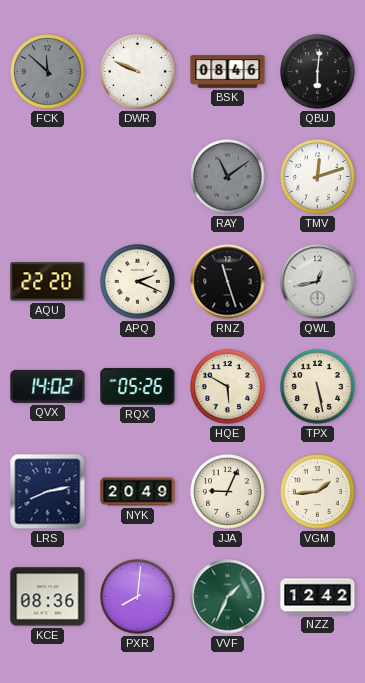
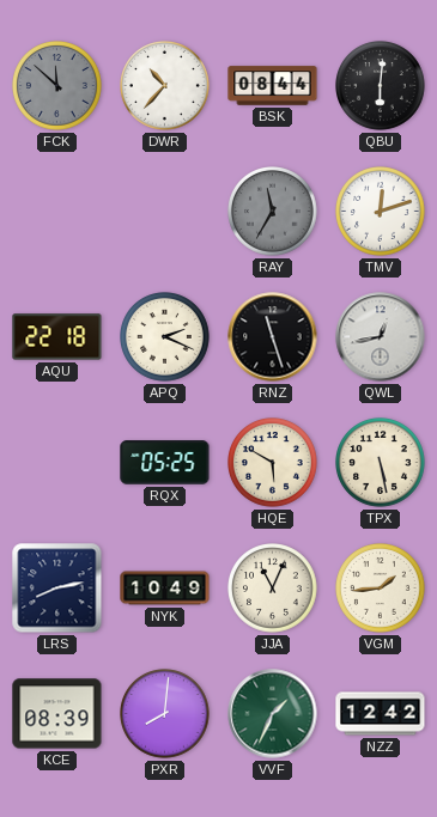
DWR: 9:49 -> 10:37
BSK: 08:46 -> 08:44
RAY: 11:09 -> 11:35
AQU: 22:20 -> 22:18
QVX: 14:02 -> none
RQX: 05:26 -> 05:25
NYK: 20:49 -> 10:49
JJA: 9:04 -> 11:04
KCE: 08:36 -> 08:39
